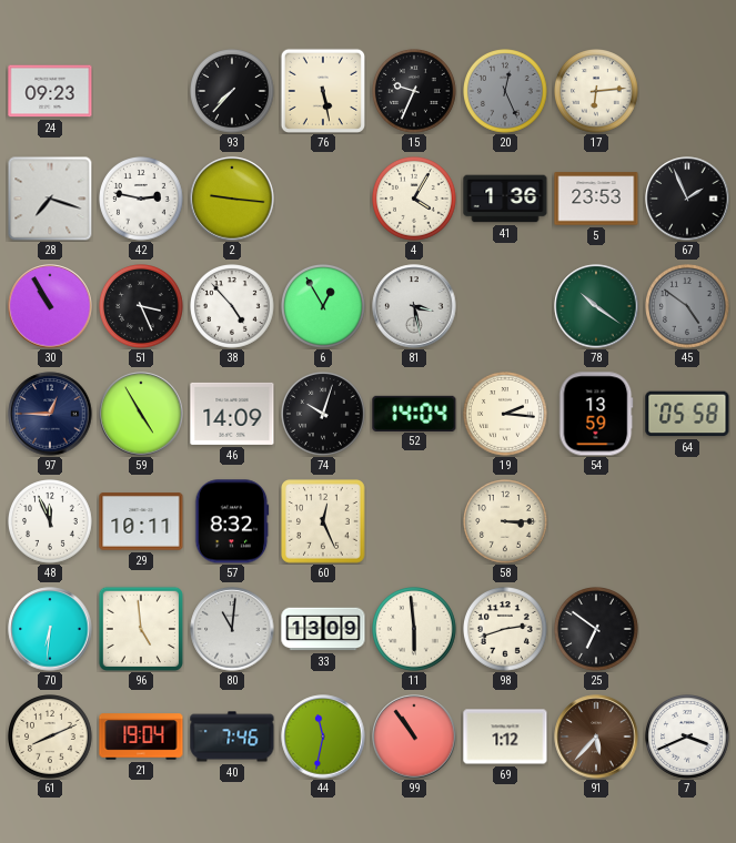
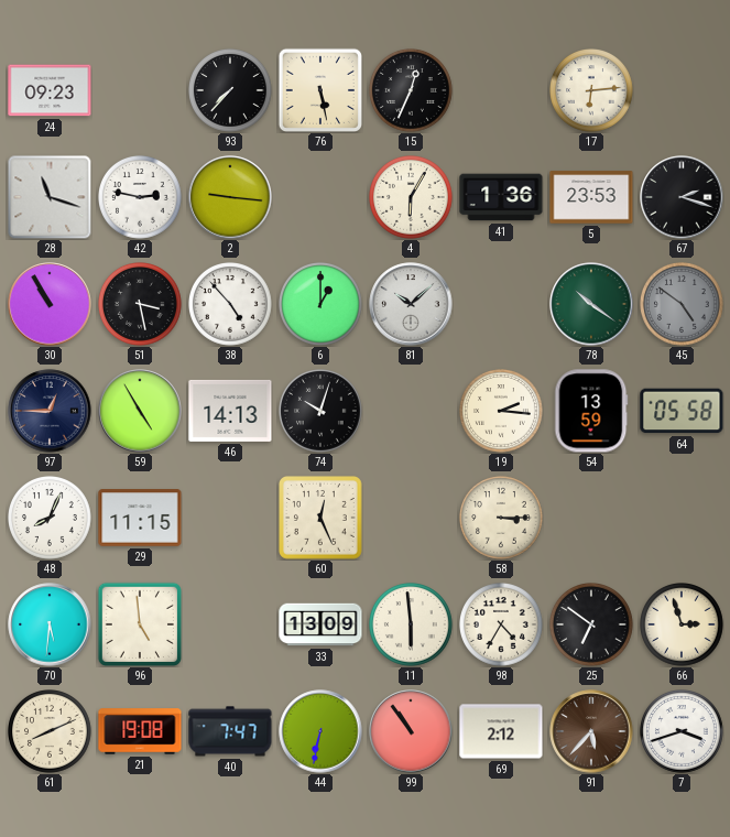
15: 9:34 -> 12:34
20: 12:26 -> none
28: 7:18 -> 11:18
4: 4:05 -> 6:05
67: 1:56 -> 2:18
51: 3:26 -> 3:28
6: 12:55 -> 1:00
81: 3:28 -> 10:08
46: 14:09 -> 14:13
52: 14:04 -> none
48: 11:56 -> 8:04
29: 10:11 -> 11:15
57: 8:32 -> none
70: 6:31 -> 5:31
80: 11:01 -> none
98: 2:42 -> 4:35
66: none -> 2:57
21: 19:04 -> 19:08
40: 7:46 -> 7:47
44: 11:32 -> 6:32
69: 1:12 -> 2:12
7: 3:41 -> 3:42
